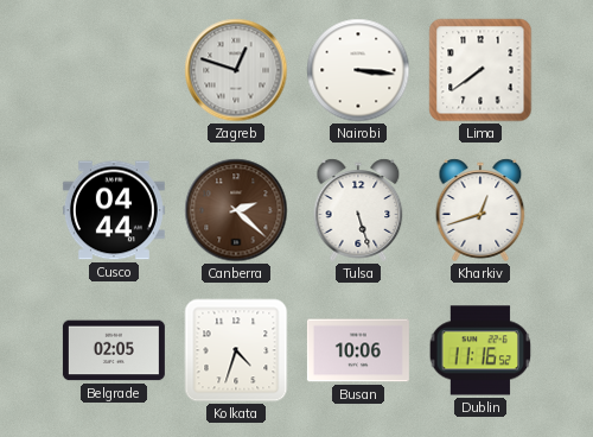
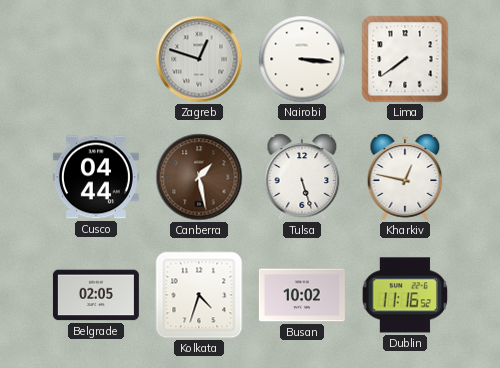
Canberra: 2:22 -> 1:28
Kharkiv: 12:42 -> 12:47
Busan: 10:06 -> 10:02
